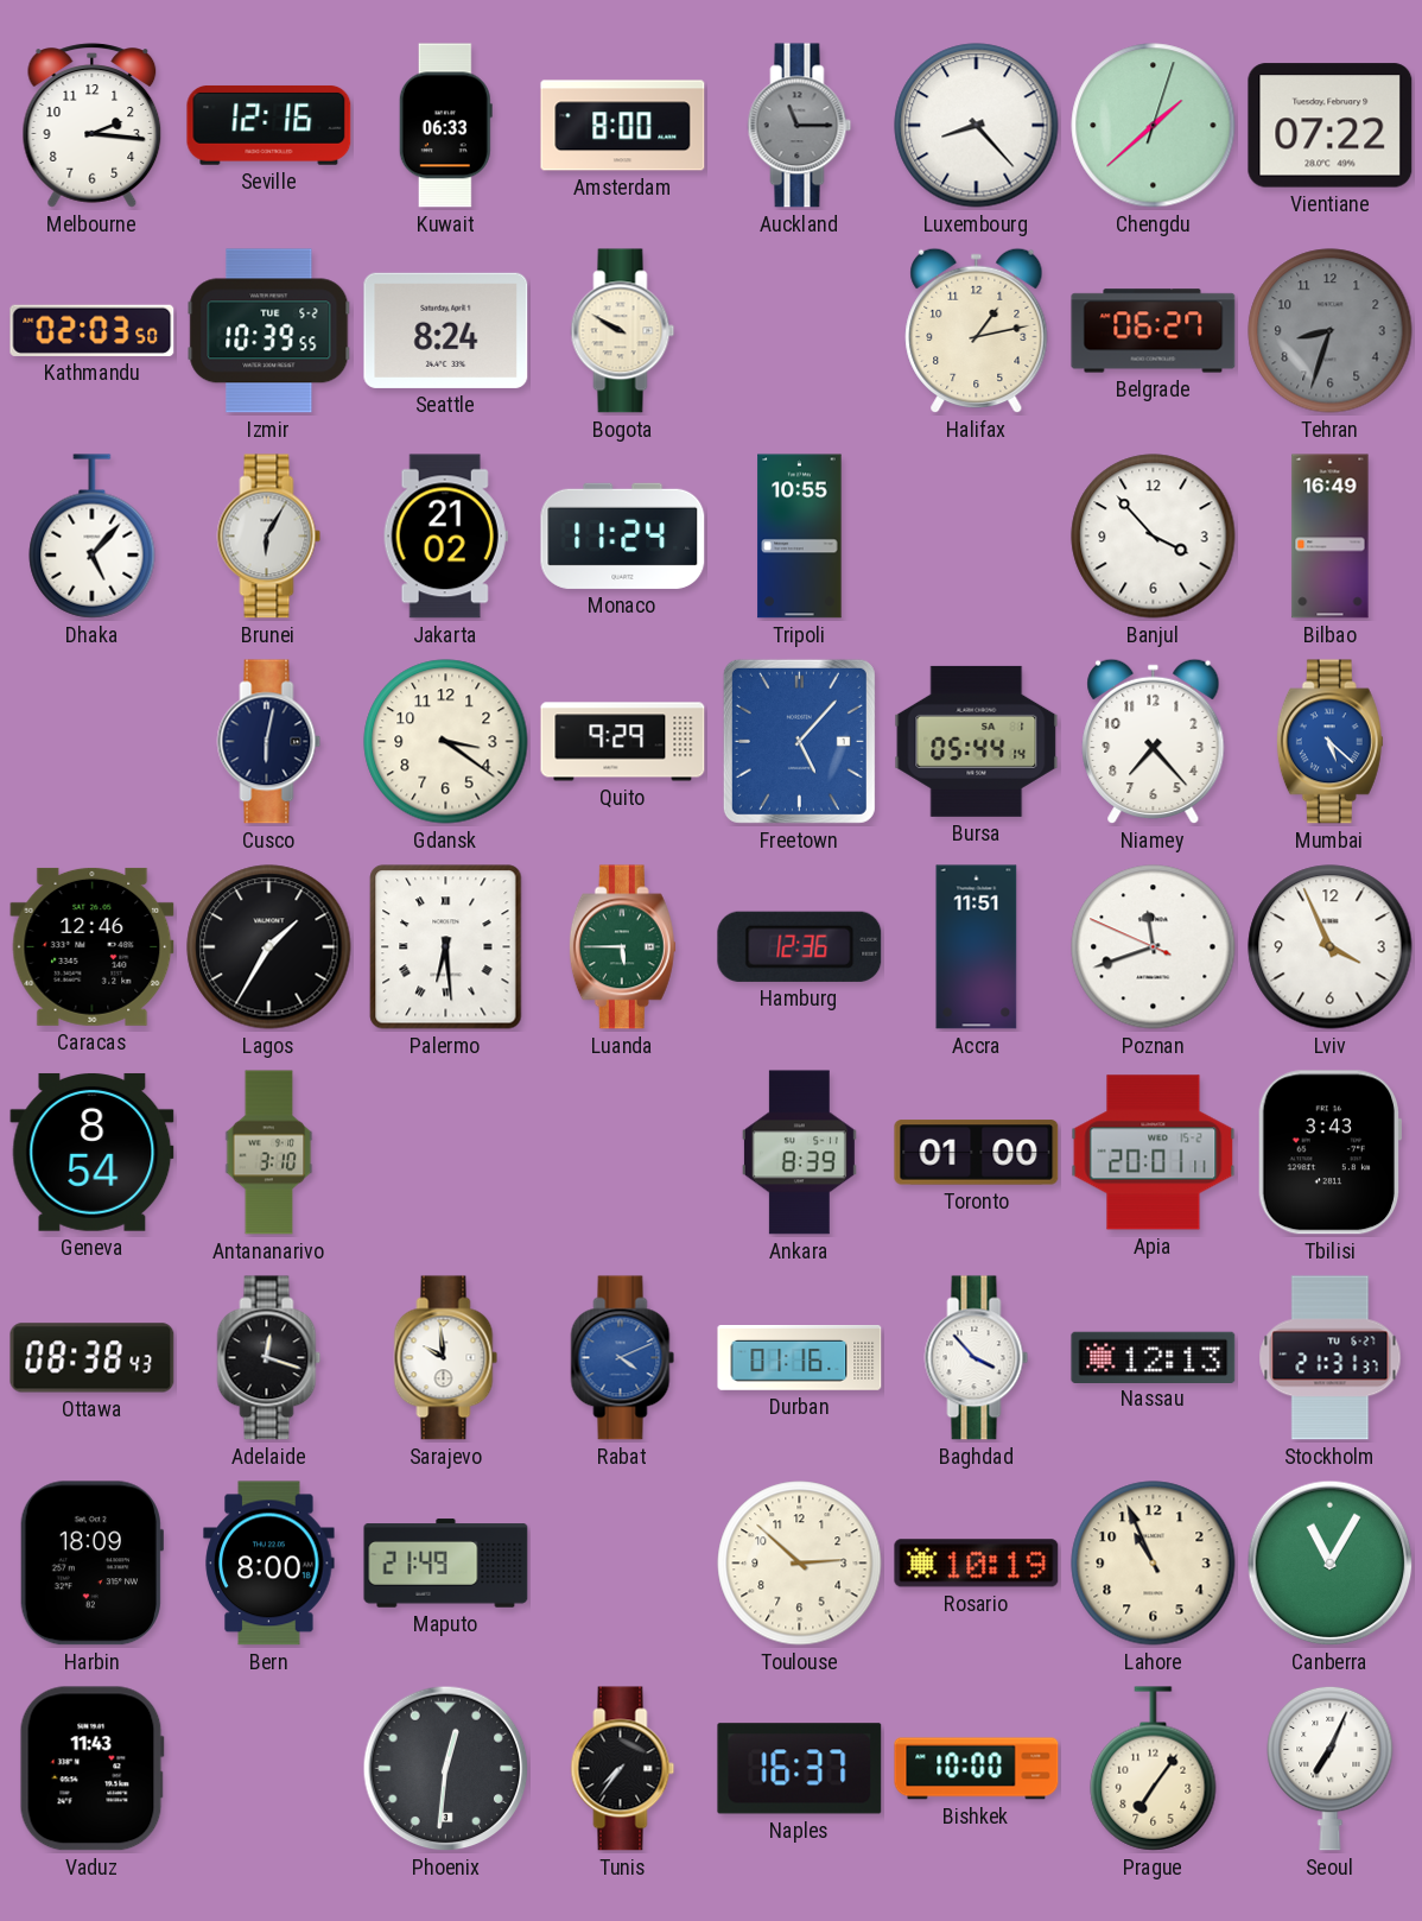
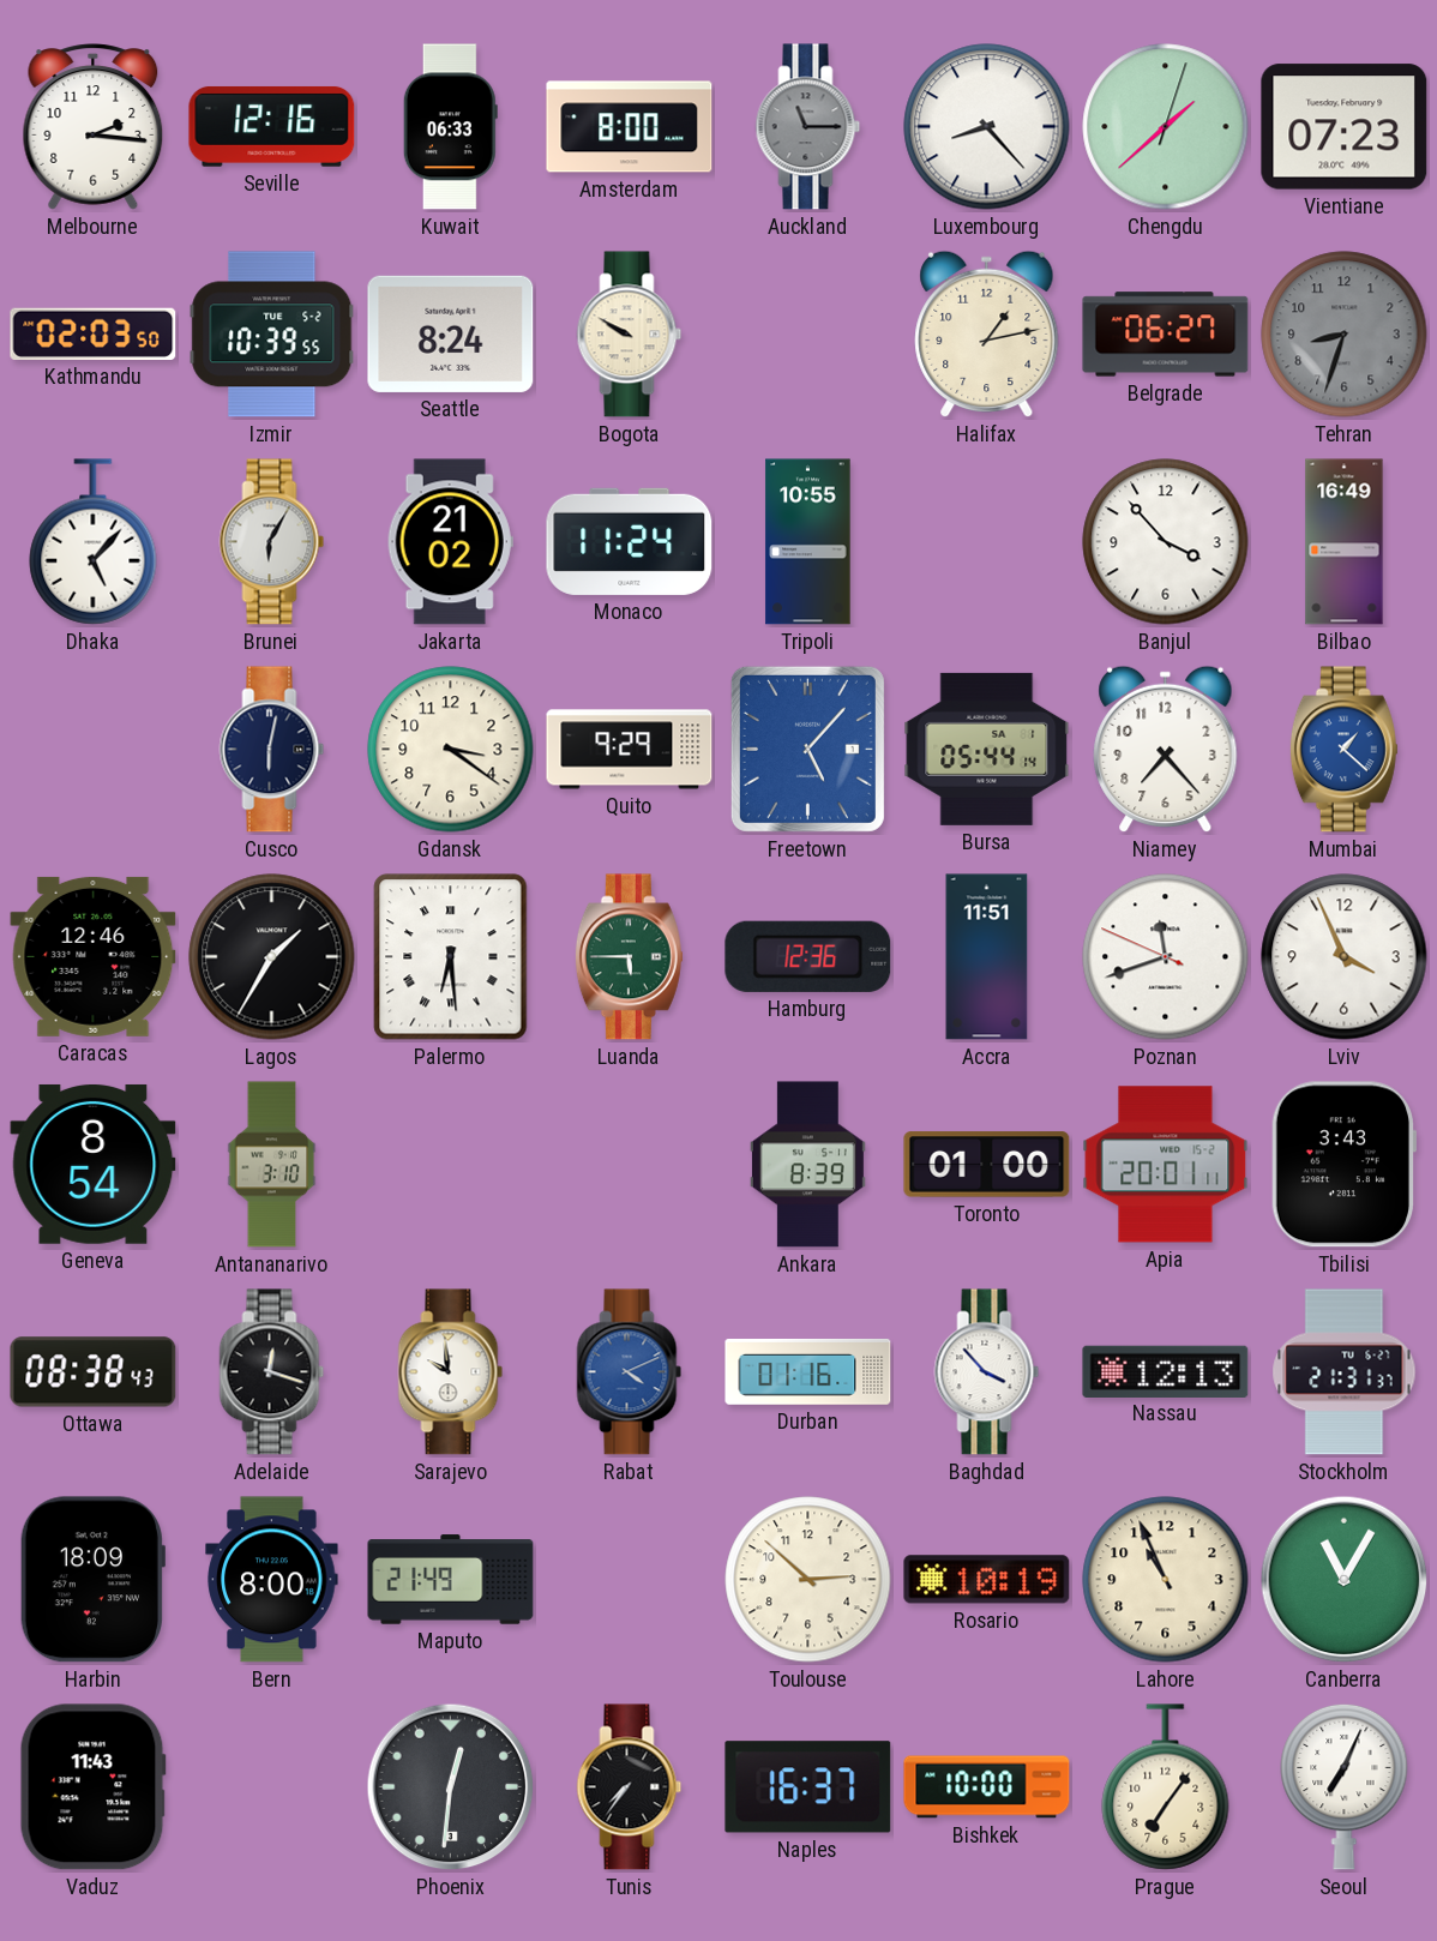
Vientiane: 07:22 -> 07:23
Mumbai: 5:22 -> 1:22
